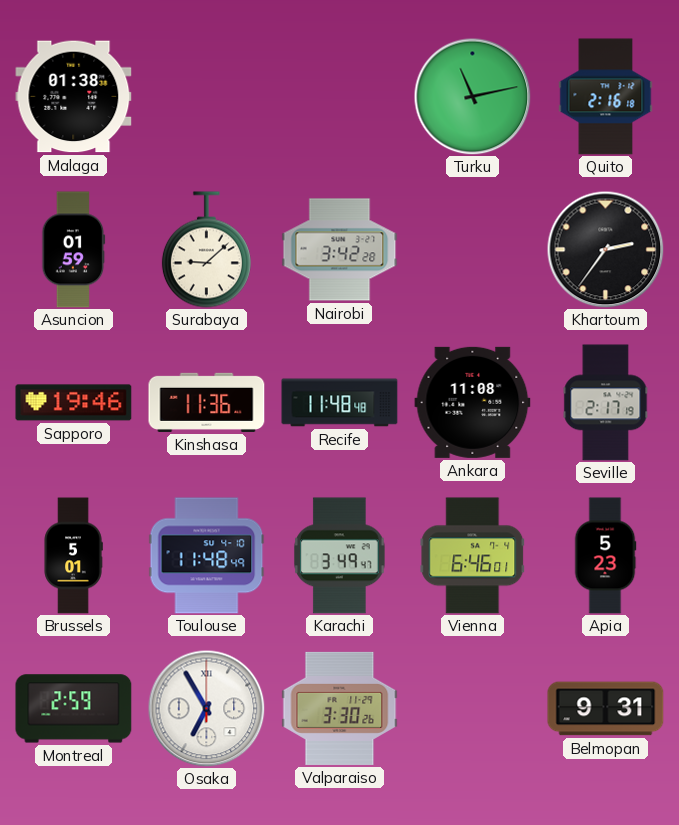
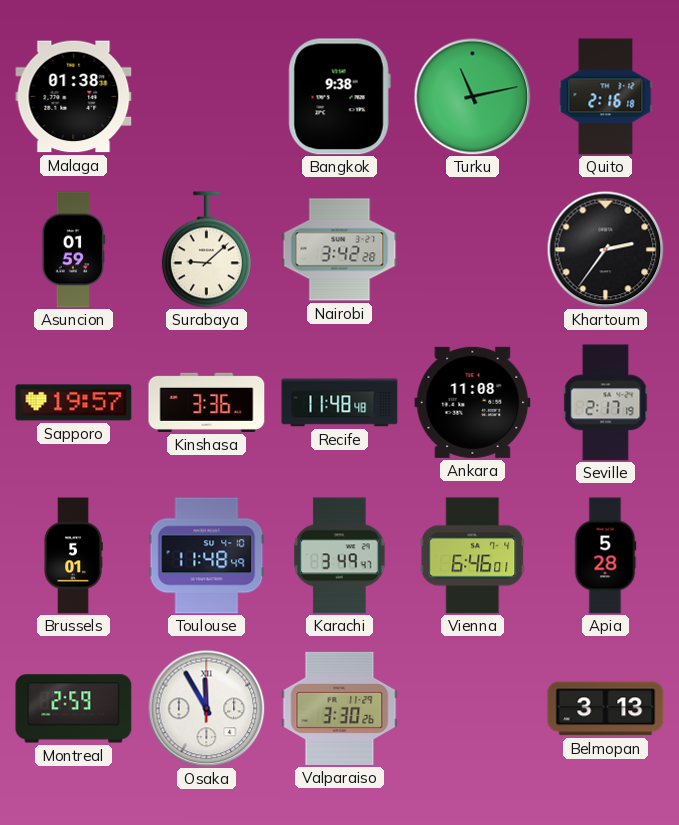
Bangkok: none -> 9:38
Sapporo: 19:46 -> 19:57
Kinshasa: 11:36 -> 3:36
Apia: 5:23 -> 5:28
Osaka: 6:55 -> 11:55
Belmopan: 9:31 -> 3:13
